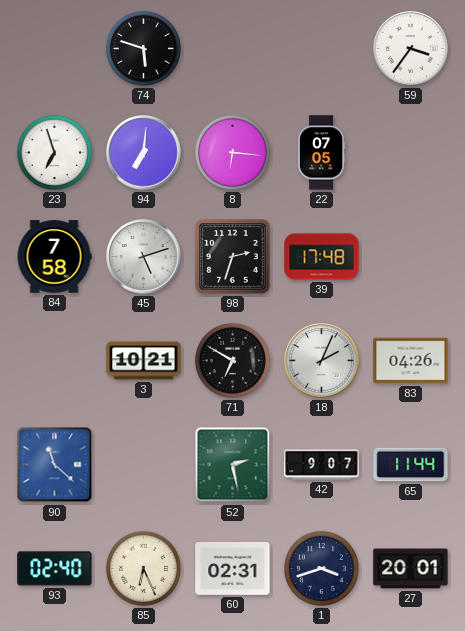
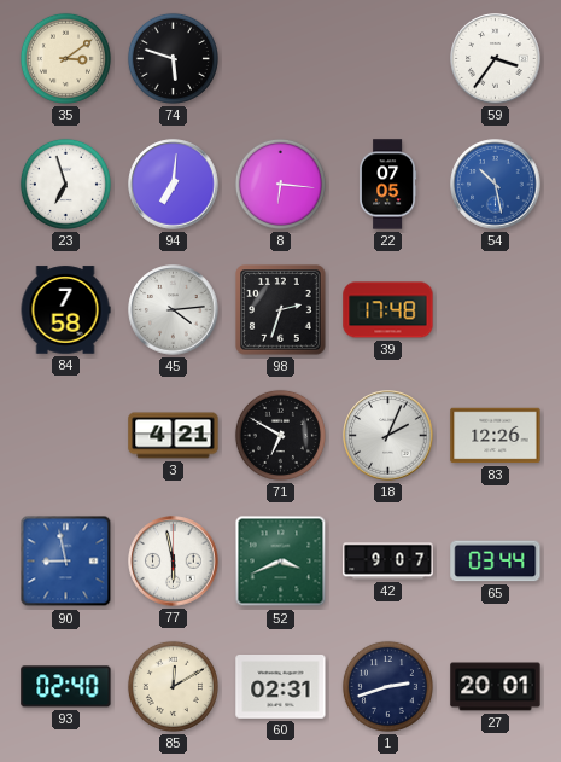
35: none -> 3:09
54: none -> 10:28
45: 5:12 -> 4:14
3: 10:21 -> 4:21
83: 04:26 -> 12:26
90: 11:22 -> 8:58
77: none -> 5:58
52: 2:28 -> 3:41
65: 11:44 -> 03:44
85: 6:26 -> 12:10
1: 3:42 -> 2:42
